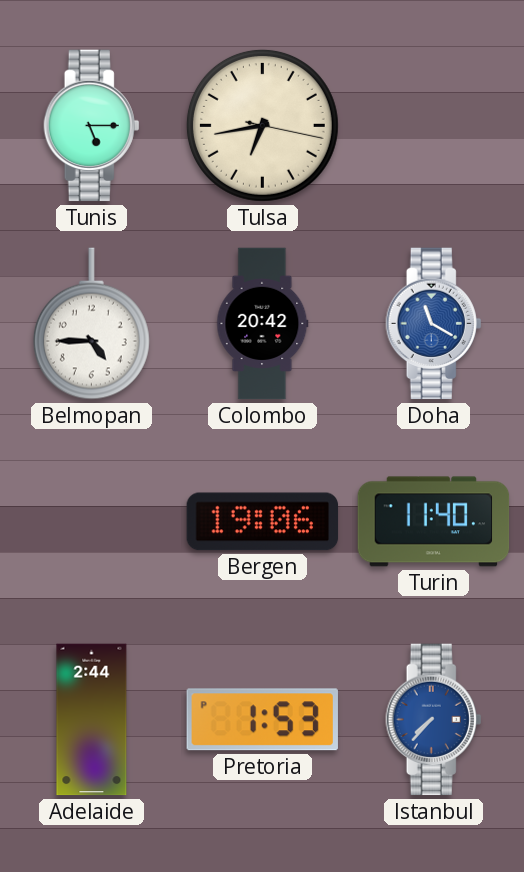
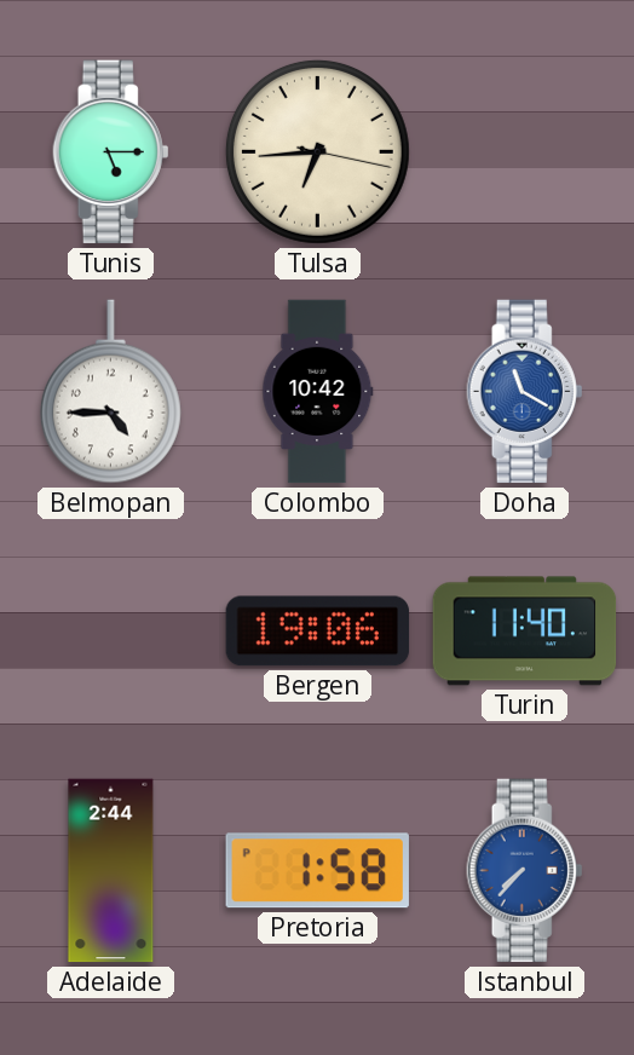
Tulsa: 6:43 -> 6:44
Colombo: 20:42 -> 10:42
Pretoria: 1:53 -> 1:58
